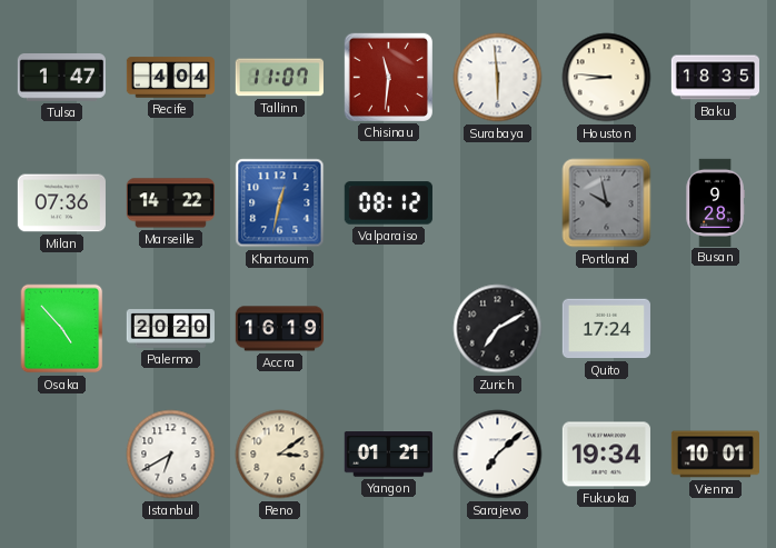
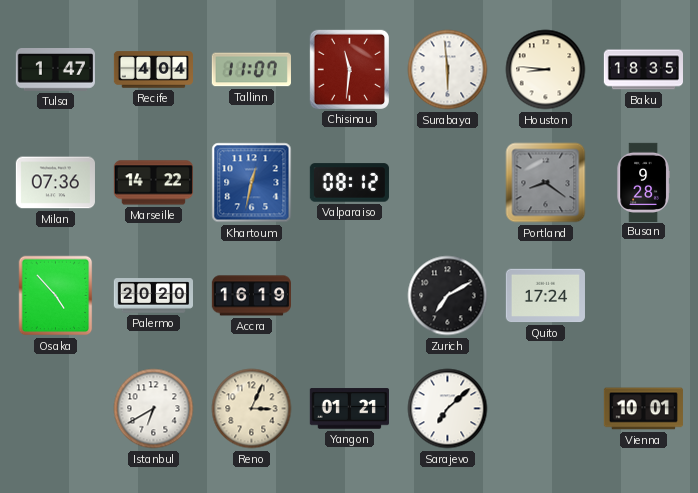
Portland: 9:58 -> 8:21
Reno: 3:09 -> 3:04
Fukuoka: 19:34 -> none
